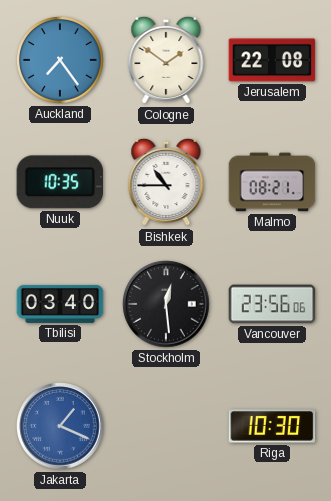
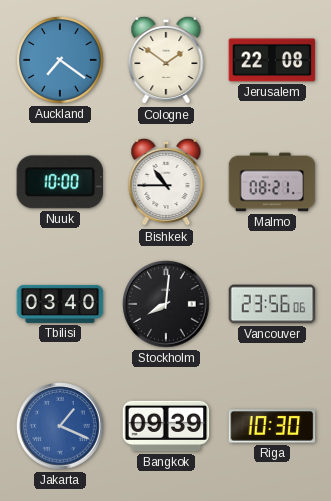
Auckland: 7:24 -> 7:21
Nuuk: 10:35 -> 10:00
Stockholm: 12:29 -> 8:01
Bangkok: none -> 09:39
